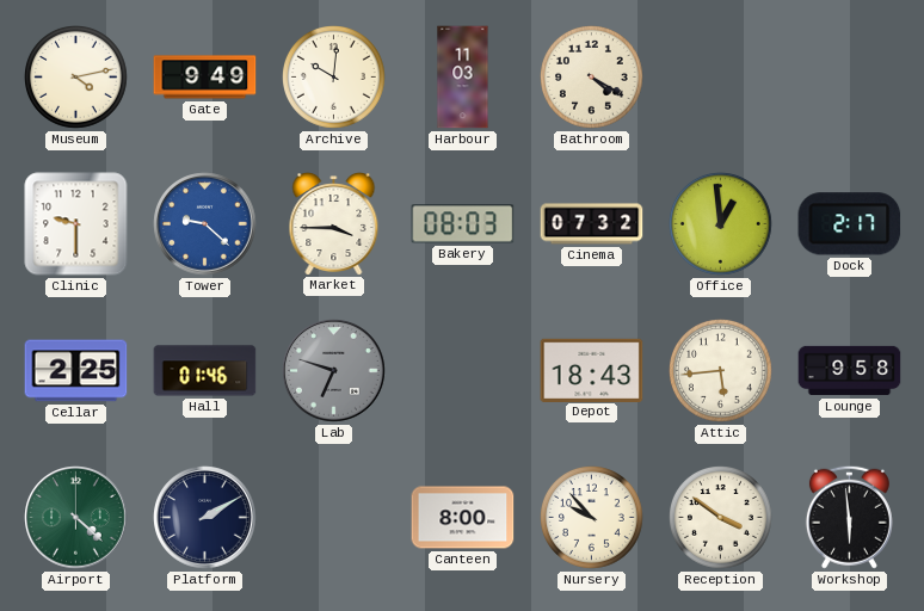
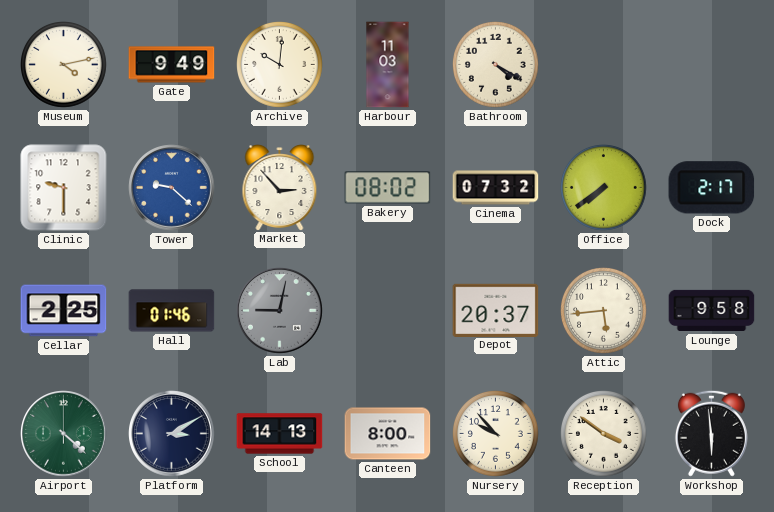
Market: 3:45 -> 2:53
Bakery: 08:03 -> 08:02
Office: 12:59 -> 7:39
Lab: 6:48 -> 9:02
Depot: 18:43 -> 20:37
Platform: 2:10 -> 3:10
School: none -> 14:13
